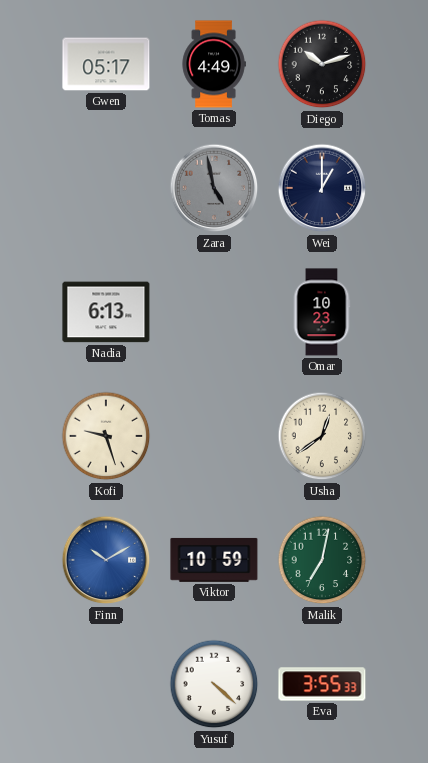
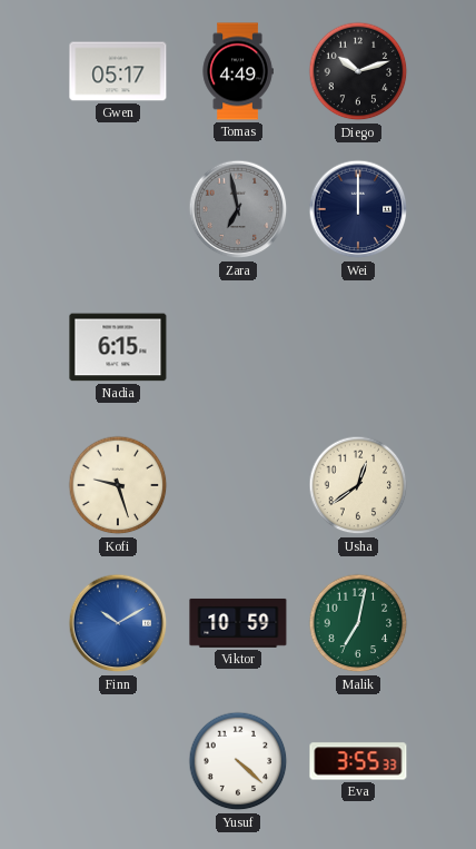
Zara: 4:58 -> 6:58
Wei: 1:00 -> 12:00
Nadia: 6:13 -> 6:15
Omar: 10:23 -> none
